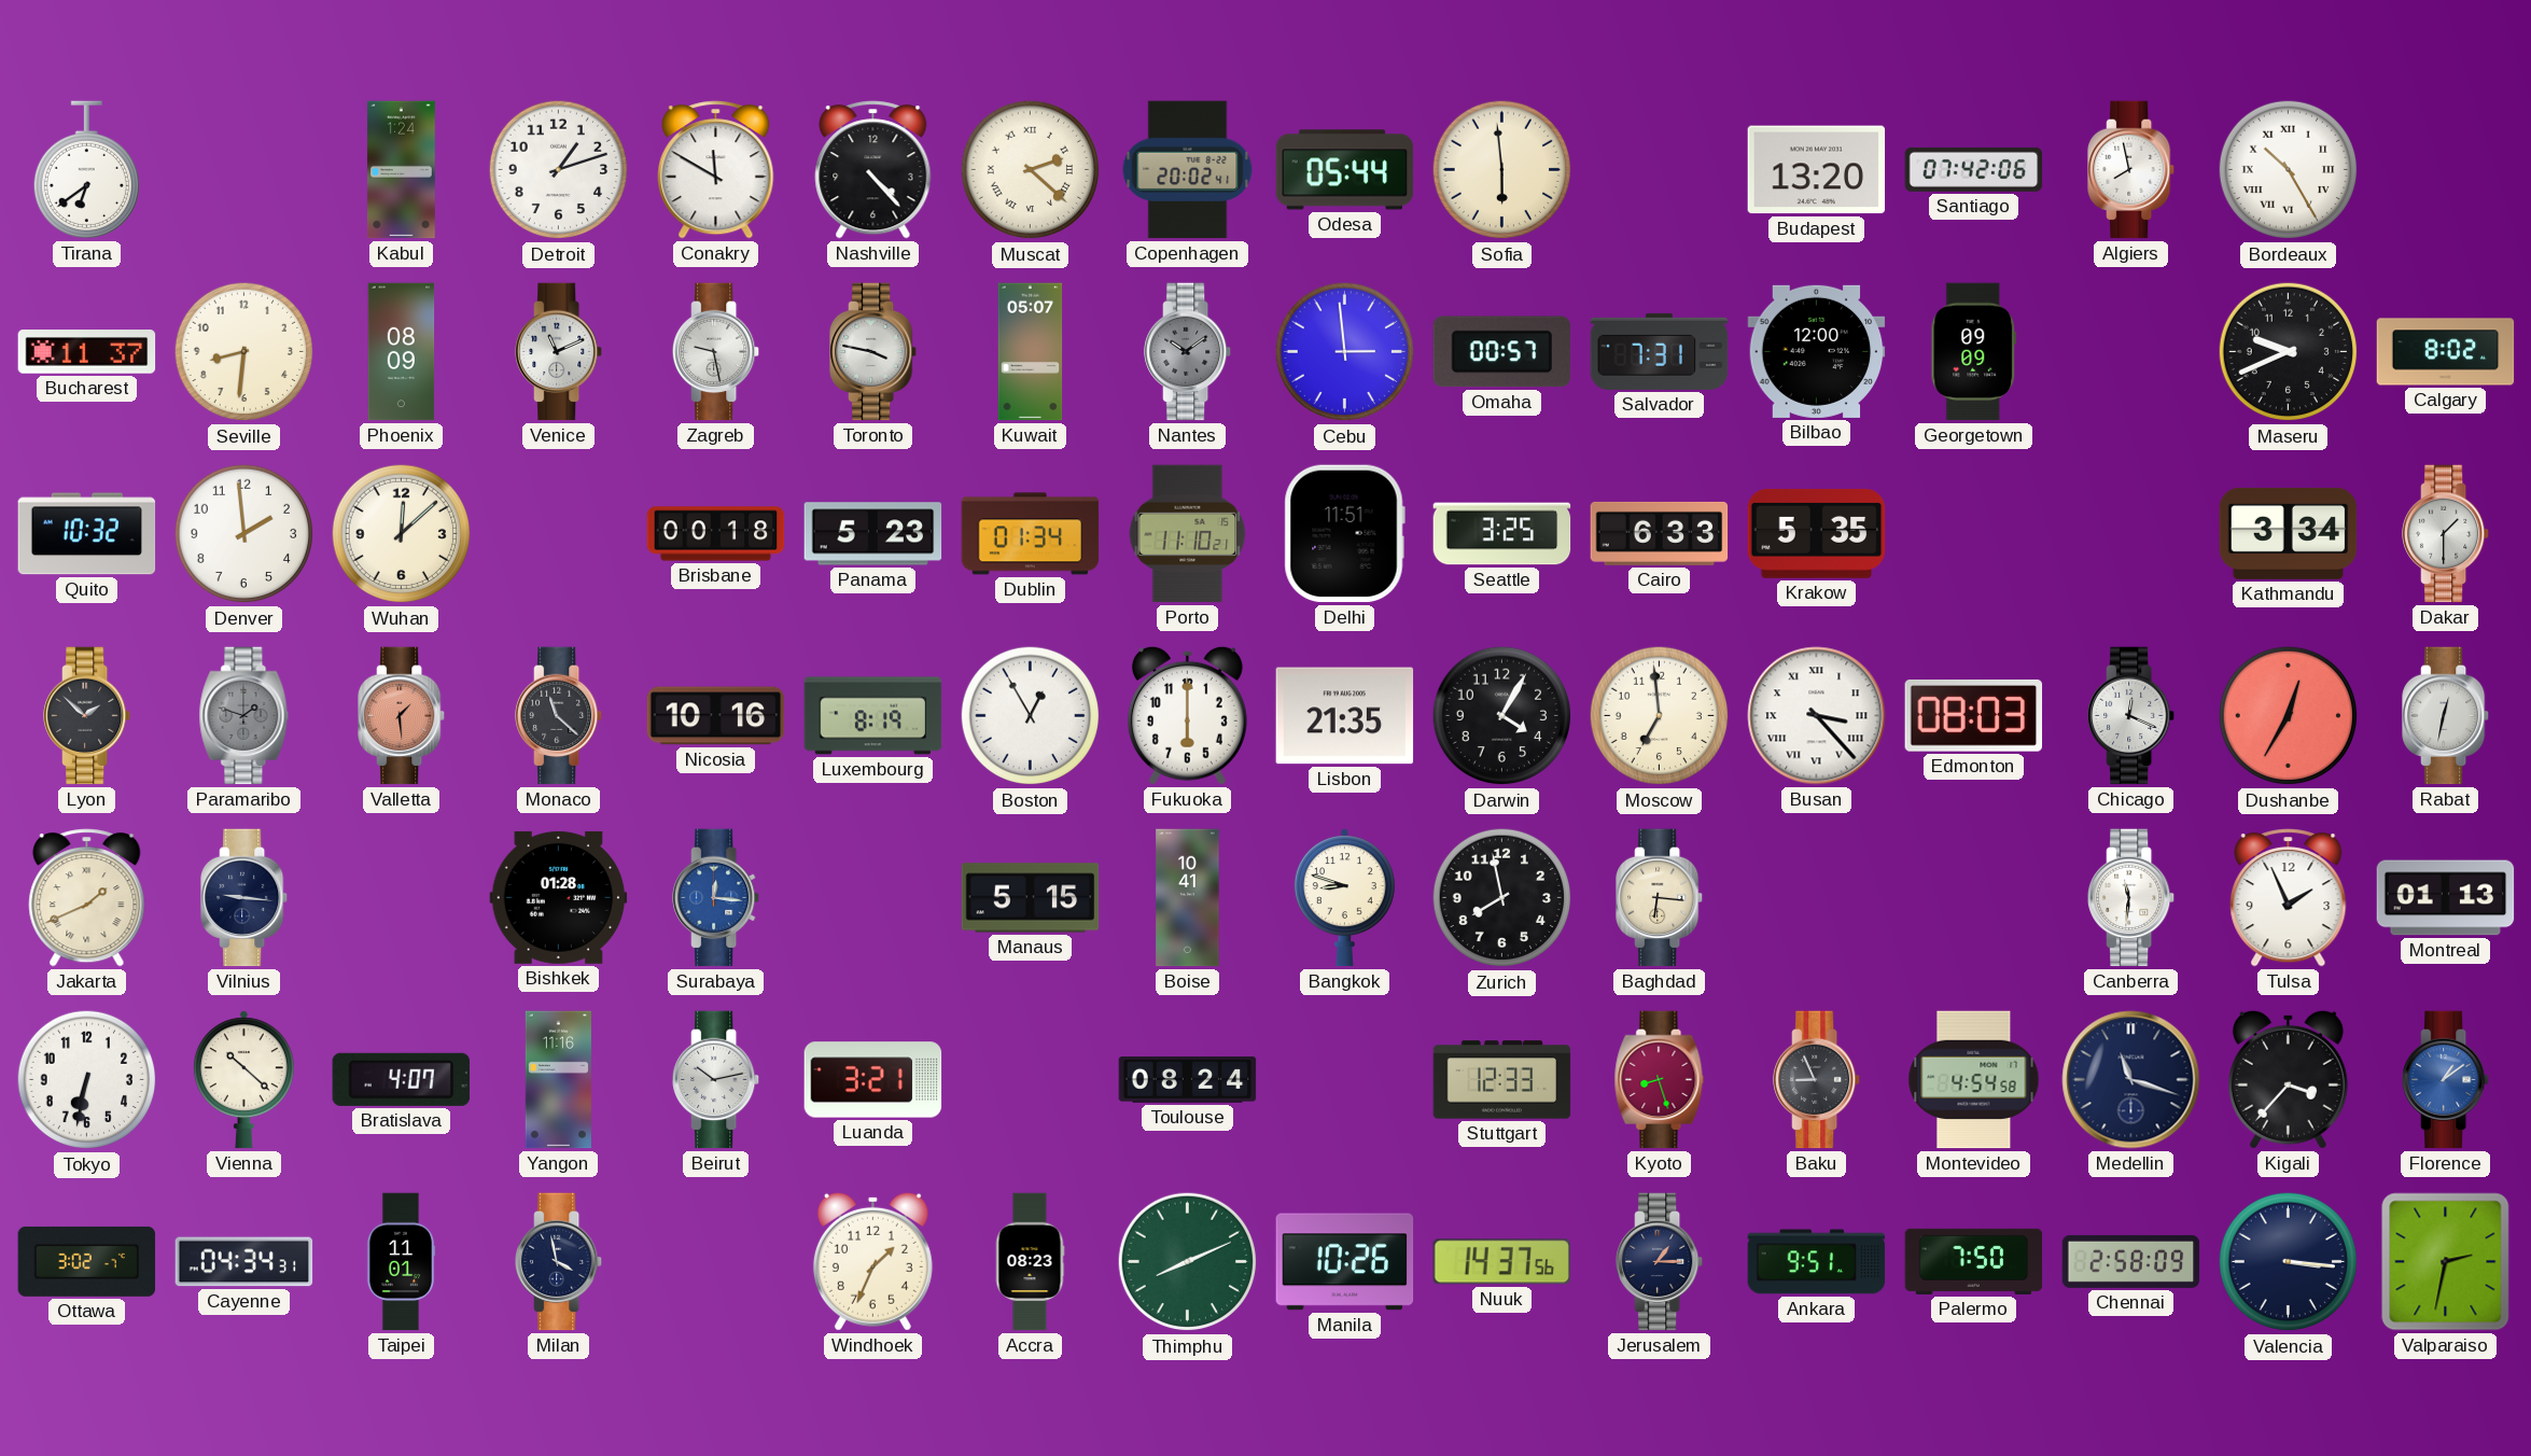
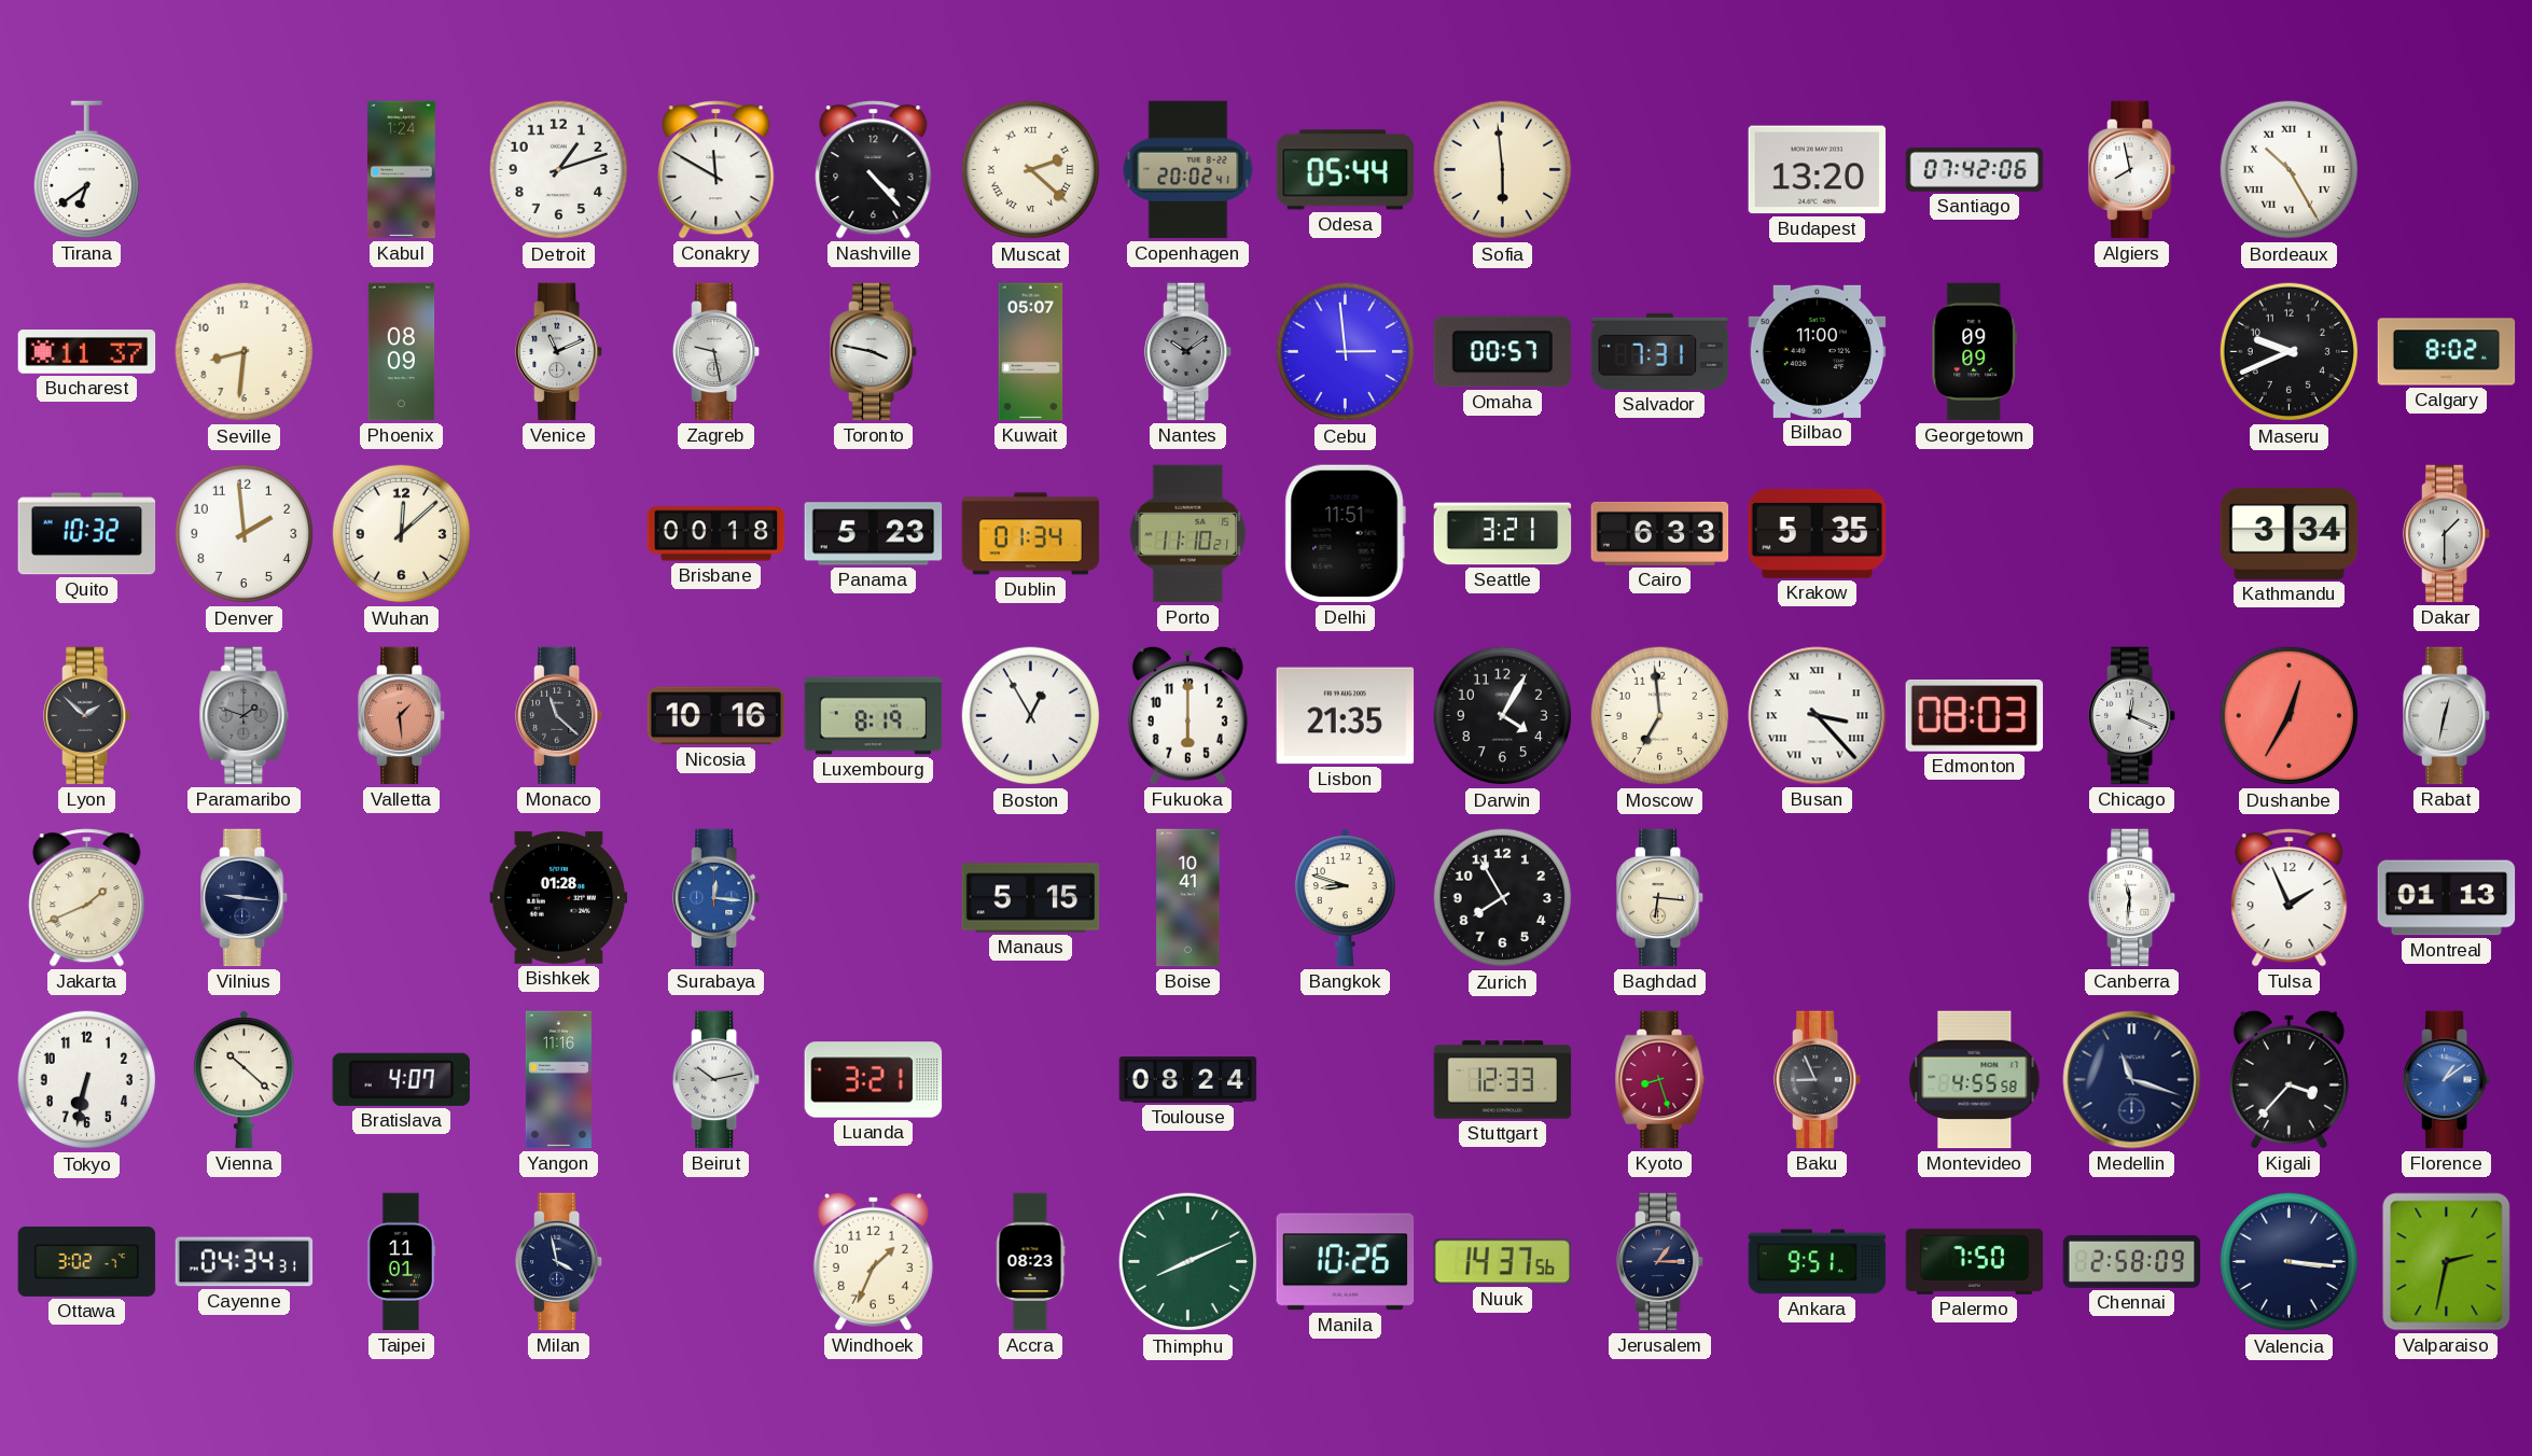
Bilbao: 12:00 -> 11:00
Seattle: 3:25 -> 3:21
Zurich: 7:58 -> 7:55
Montevideo: 4:54 -> 4:55
